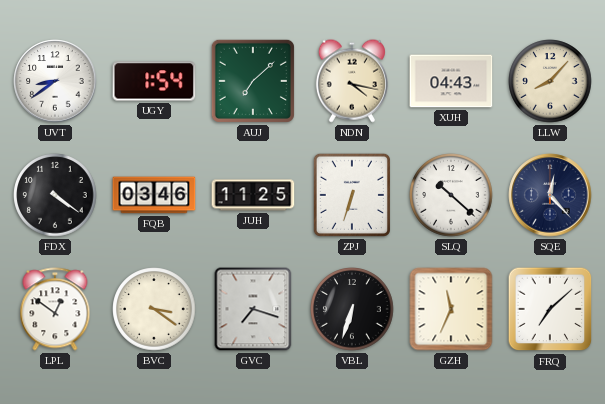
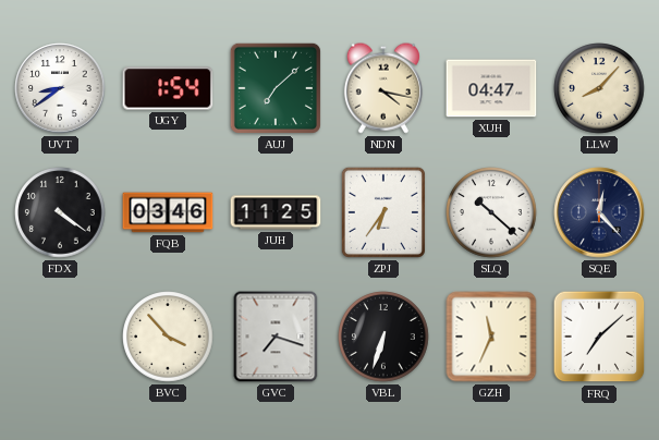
XUH: 04:43 -> 04:47
ZPJ: 6:33 -> 6:36
LPL: 12:51 -> none
BVC: 3:21 -> 3:53
